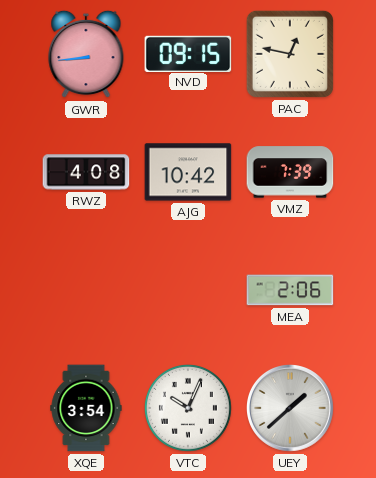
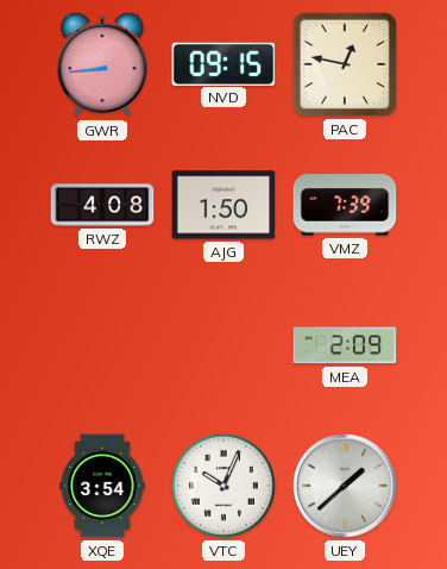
AJG: 10:42 -> 1:50
MEA: 2:06 -> 2:09
